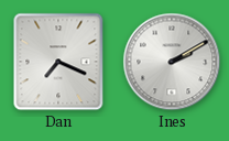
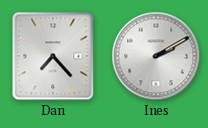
Dan: 7:19 -> 7:23
